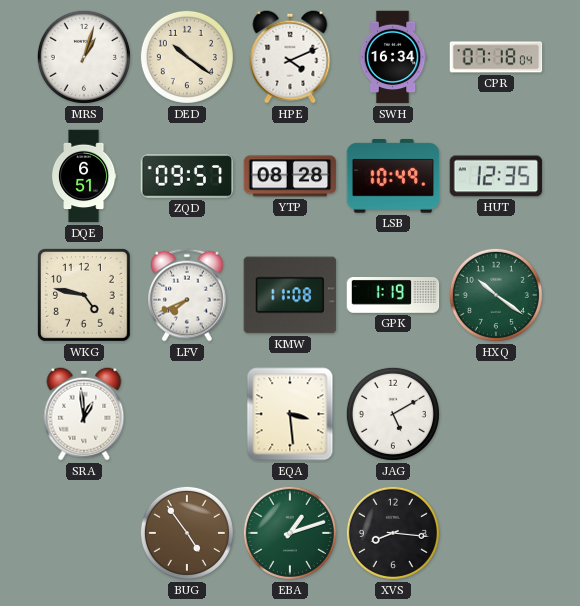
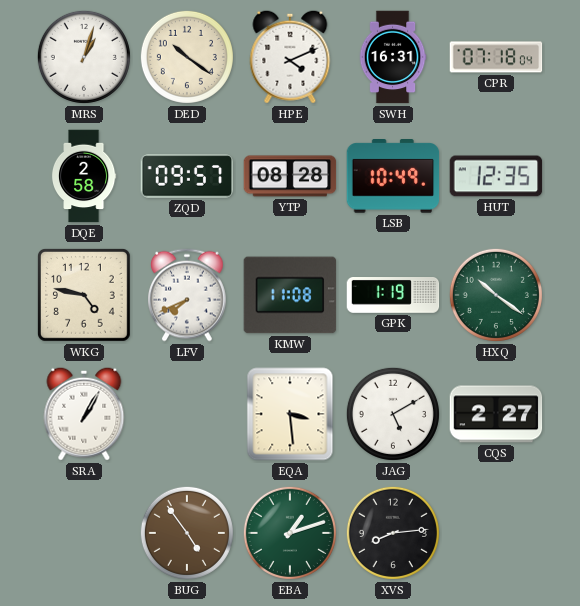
SWH: 16:34 -> 16:31
DQE: 6:51 -> 2:58
SRA: 12:59 -> 1:05
CQS: none -> 2:27
XVS: 8:16 -> 8:14
